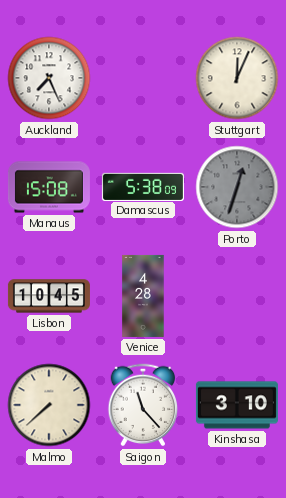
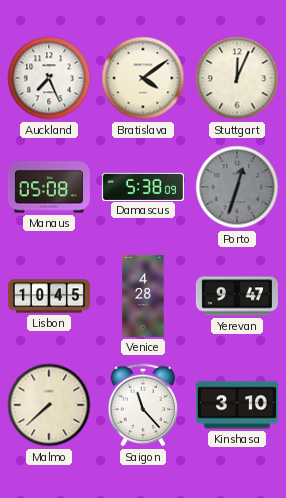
Bratislava: none -> 4:09
Manaus: 15:08 -> 05:08
Yerevan: none -> 9:47
